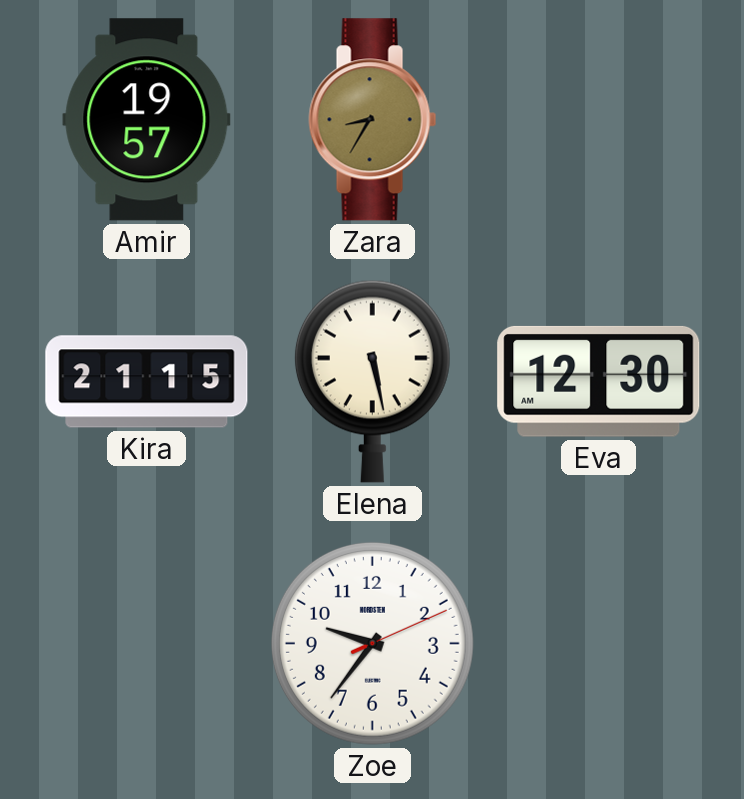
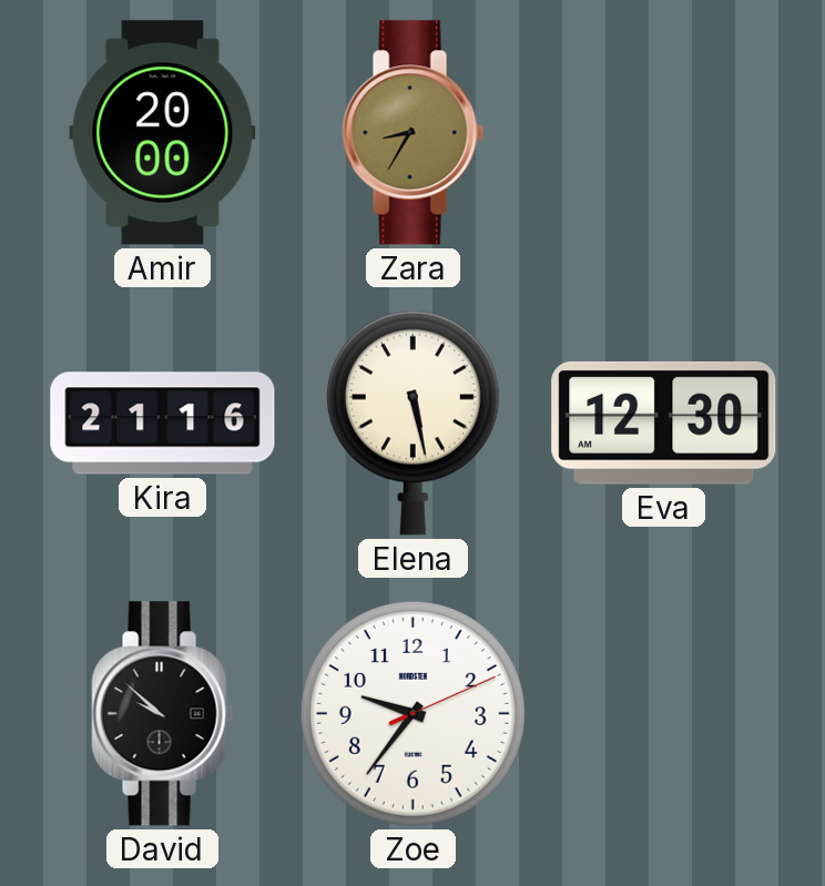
Amir: 19:57 -> 20:00
Kira: 21:15 -> 21:16
David: none -> 9:52
